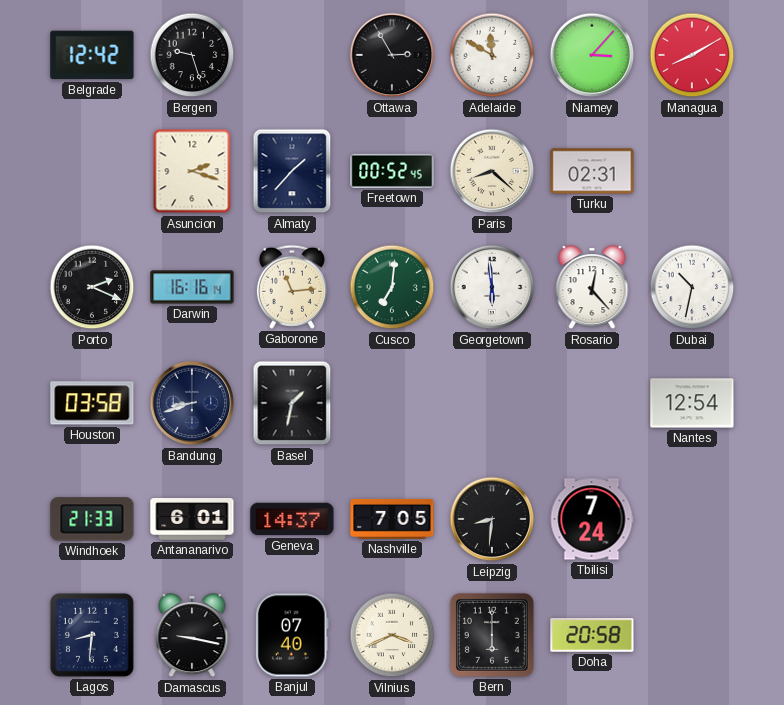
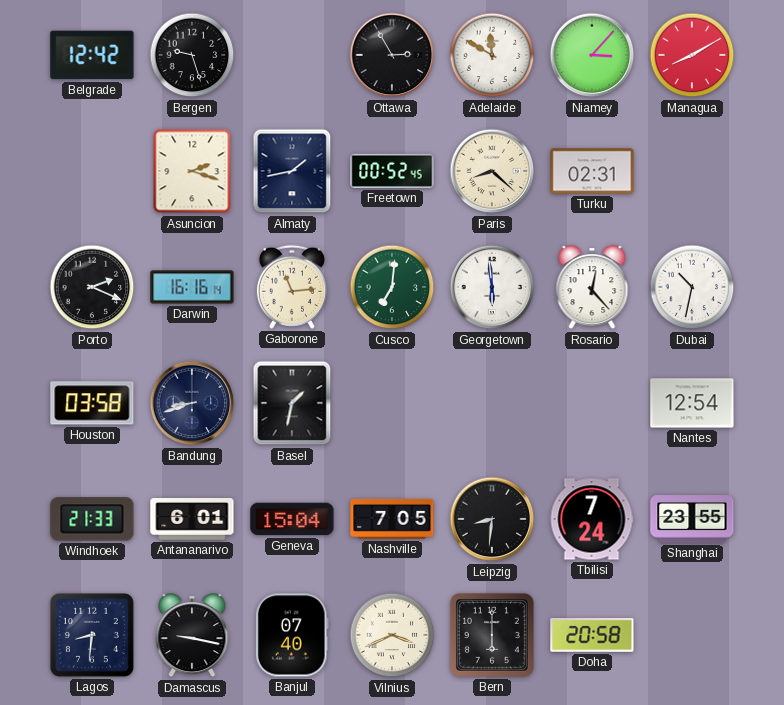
Almaty: 1:37 -> 1:43
Geneva: 14:37 -> 15:04
Shanghai: none -> 23:55
